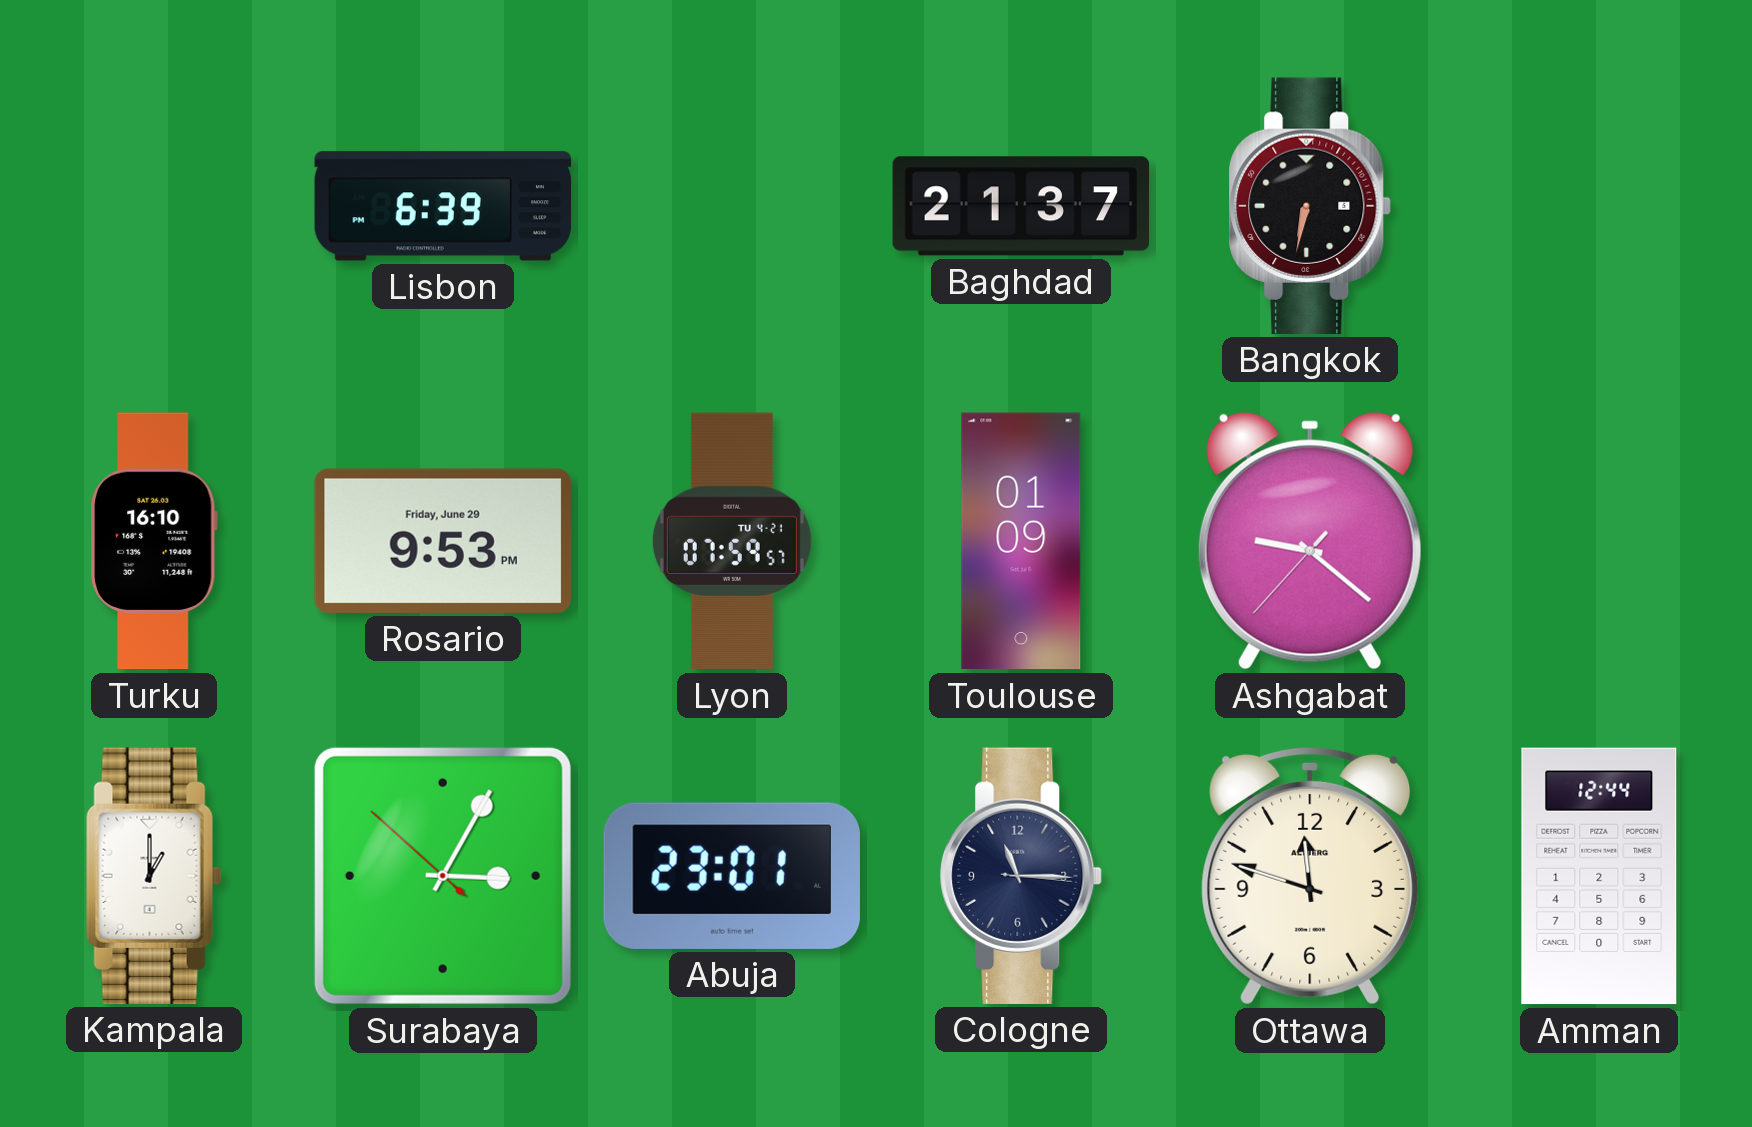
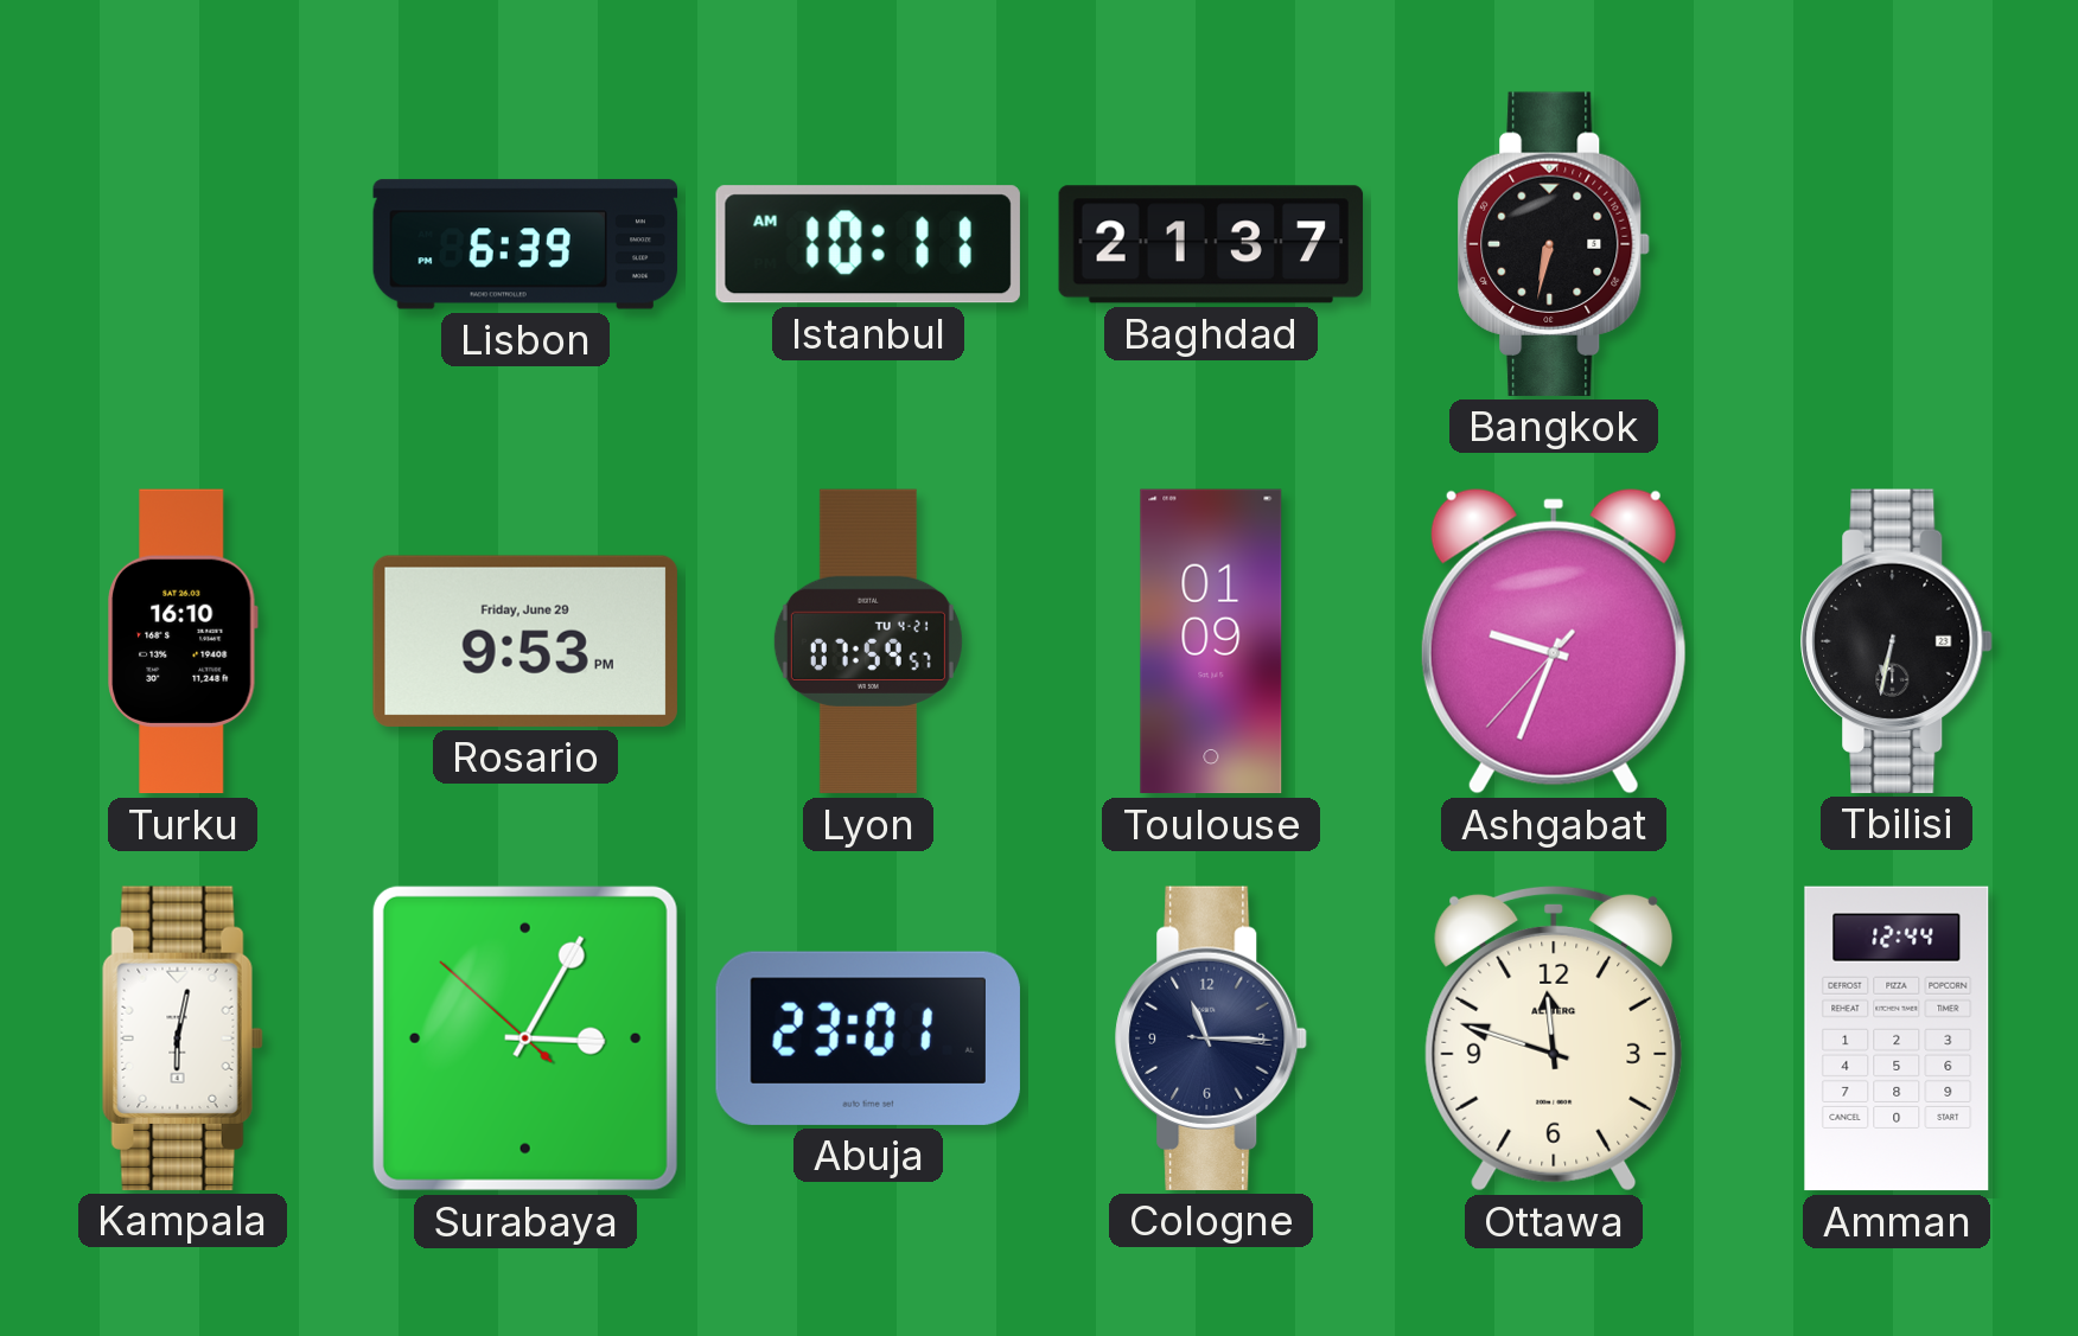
Istanbul: none -> 10:11
Ashgabat: 9:21 -> 9:33
Tbilisi: none -> 6:32
Kampala: 1:00 -> 6:02
